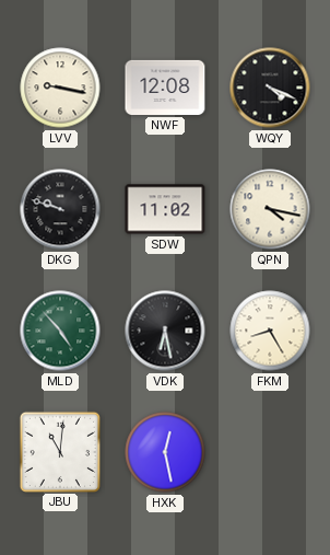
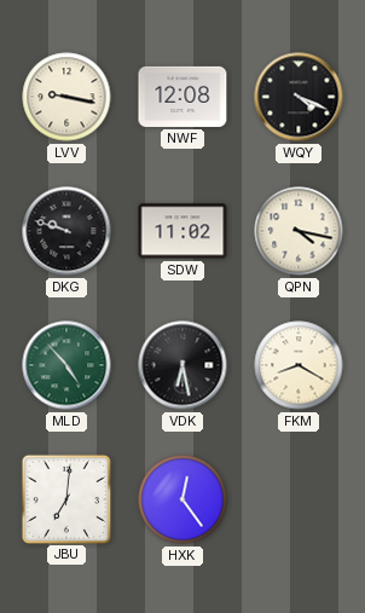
FKM: 8:25 -> 8:20
JBU: 11:01 -> 7:01
HXK: 12:28 -> 12:24
